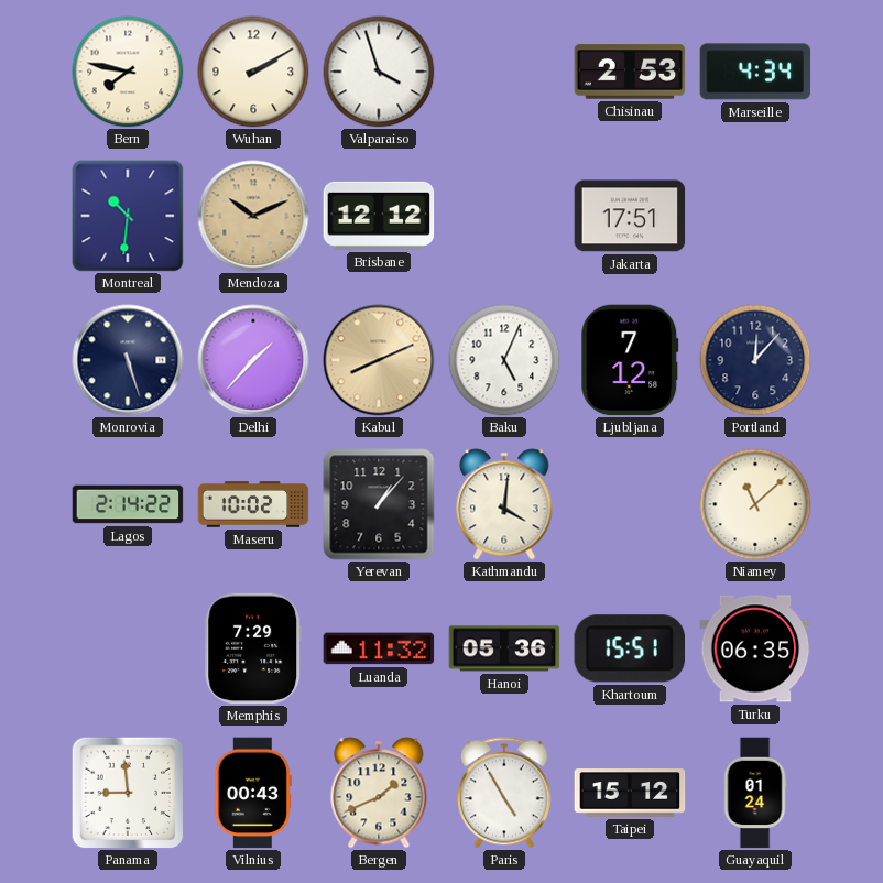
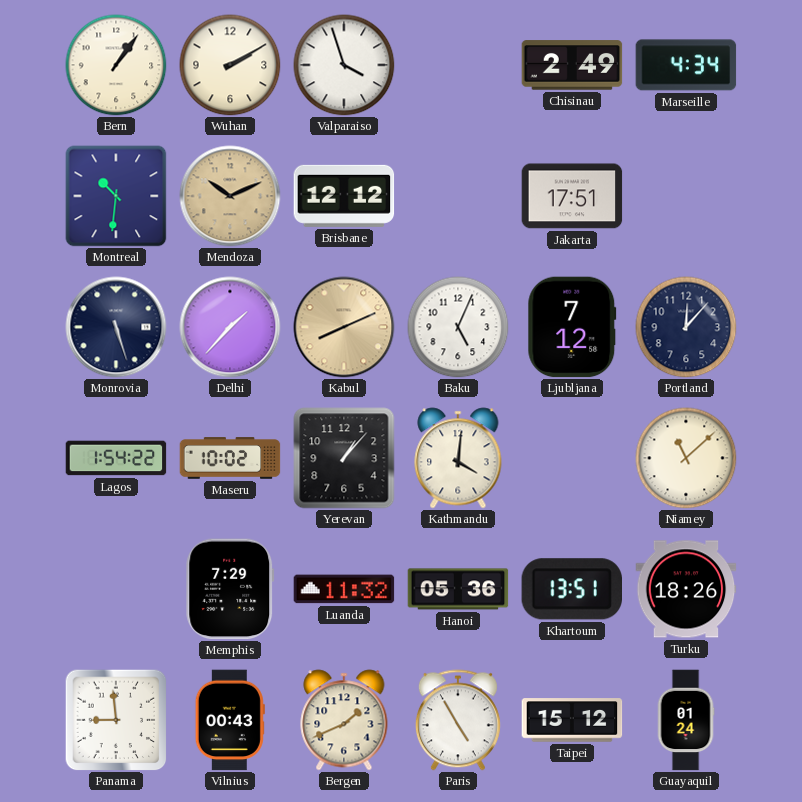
Bern: 7:47 -> 1:06
Chisinau: 2:53 -> 2:49
Lagos: 2:14 -> 1:54
Khartoum: 15:51 -> 13:51
Turku: 06:35 -> 18:26
